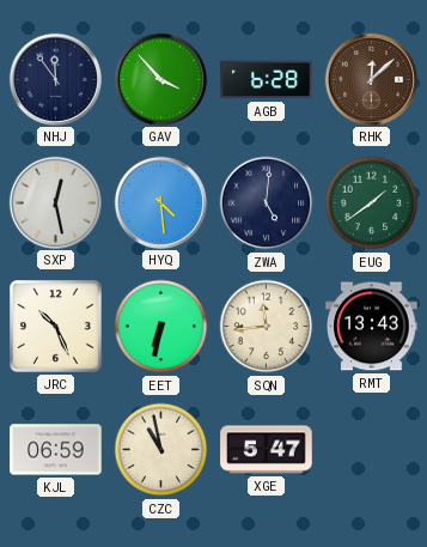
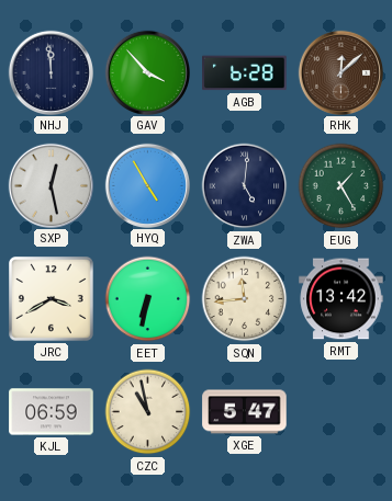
NHJ: 11:54 -> 11:59
HYQ: 4:29 -> 4:55
EUG: 1:39 -> 1:25
JRC: 10:26 -> 3:40
RMT: 13:43 -> 13:42
